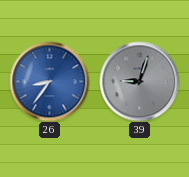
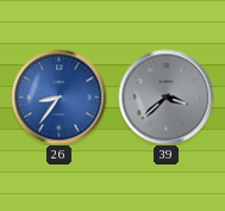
39: 9:03 -> 3:38
